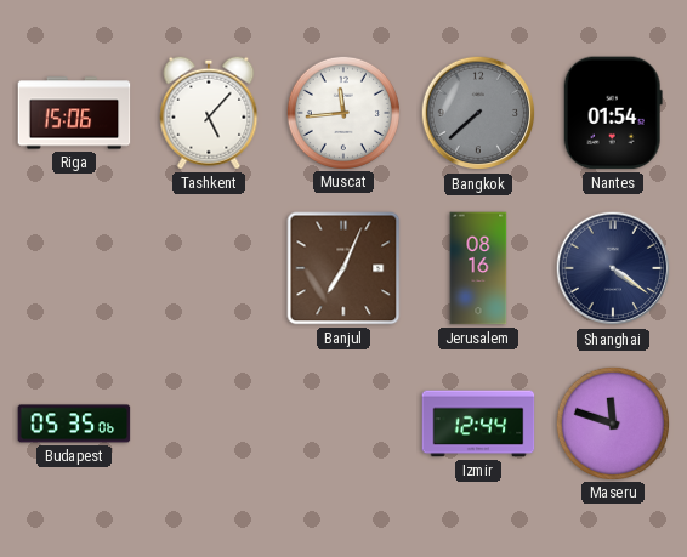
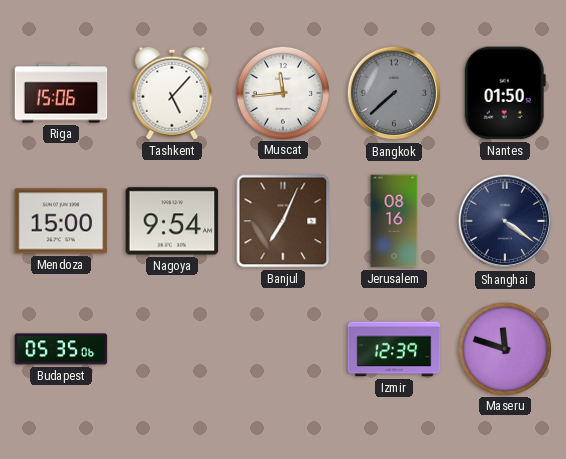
Nantes: 01:54 -> 01:50
Mendoza: none -> 15:00
Nagoya: none -> 9:54
Izmir: 12:44 -> 12:39
